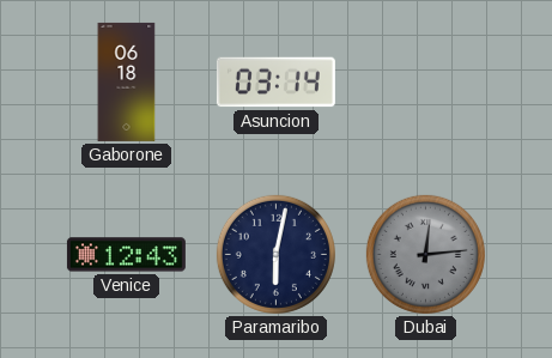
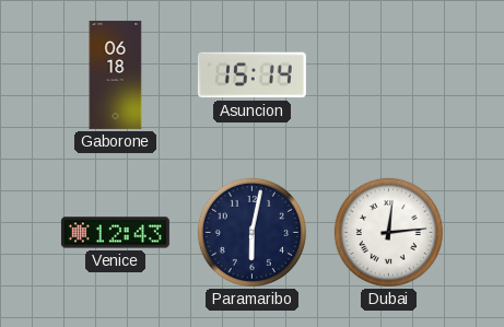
Asuncion: 03:14 -> 15:14
Dubai dial: grey -> white
